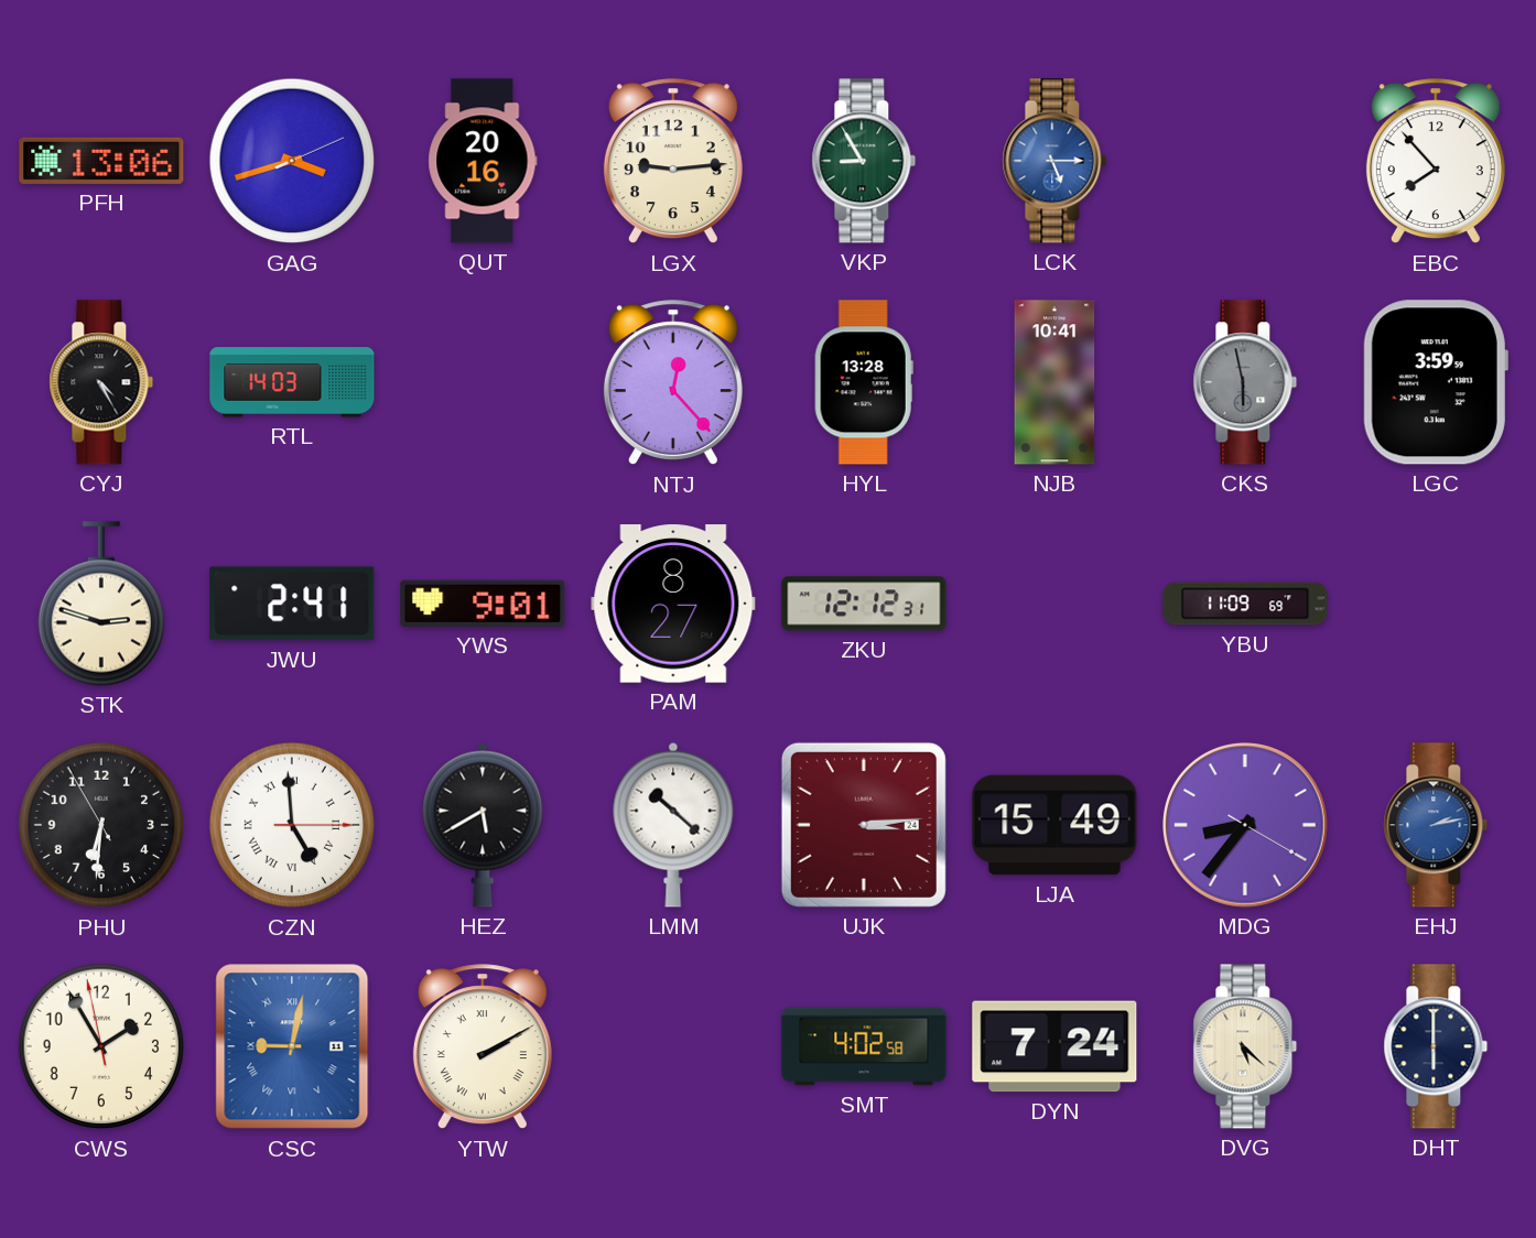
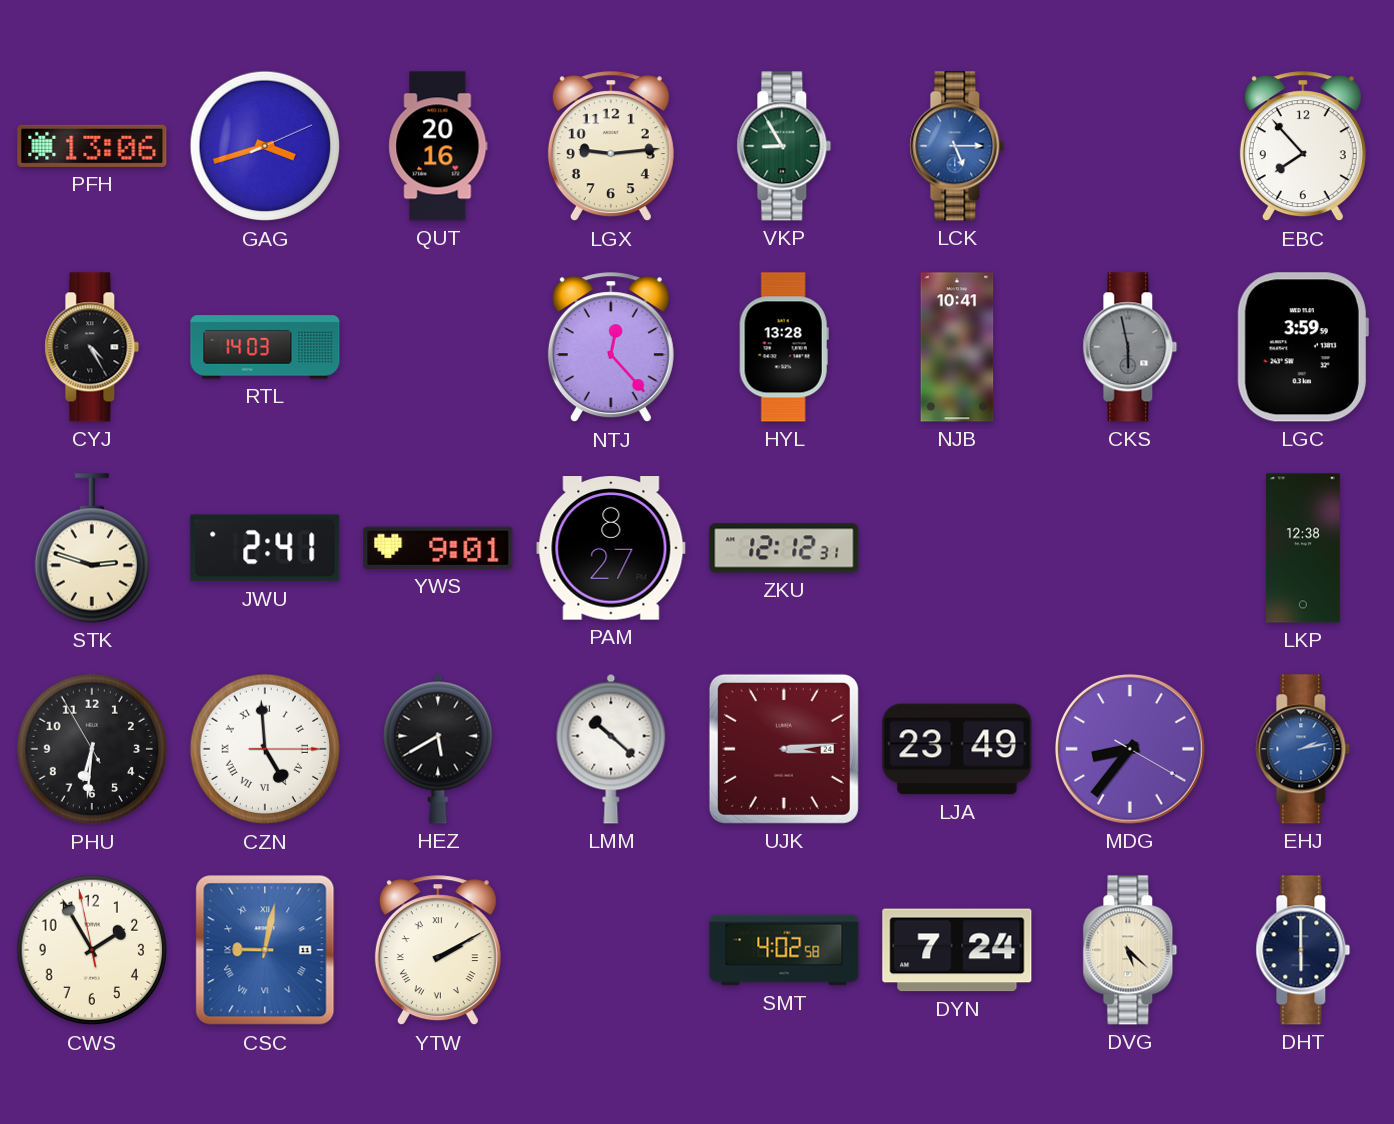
YBU: 11:09 -> none
LKP: none -> 12:38
LJA: 15:49 -> 23:49
